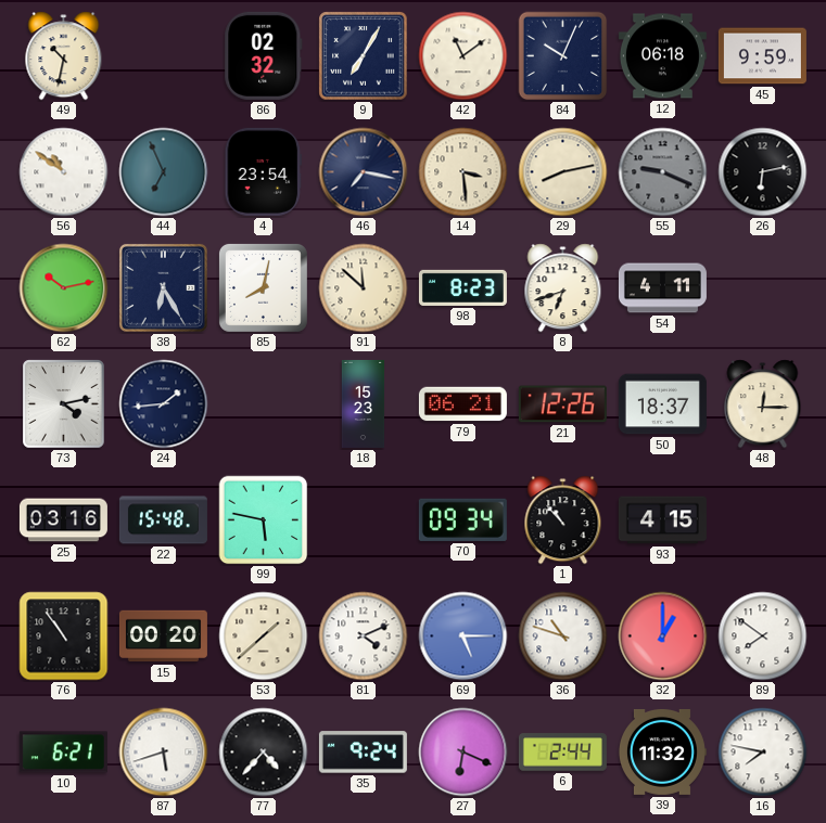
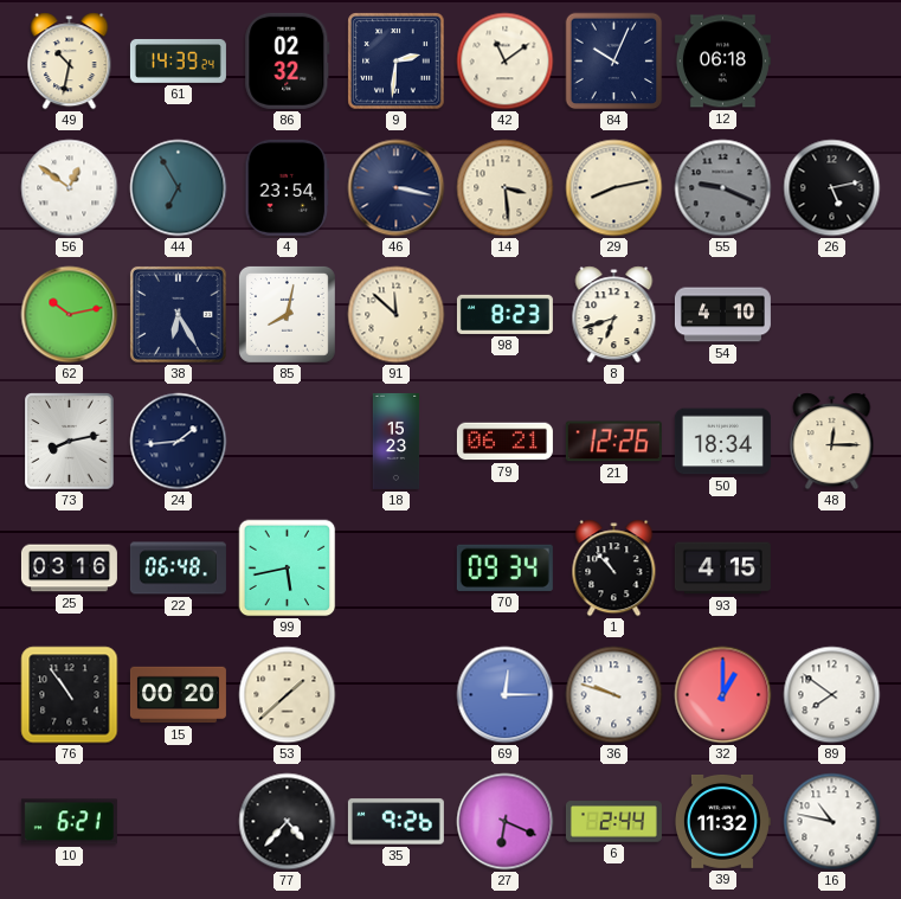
61: none -> 14:39
9: 7:05 -> 2:31
45: 9:59 -> none
56: 10:51 -> 12:51
44: 6:56 -> 6:55
46: 7:17 -> 3:17
26: 6:13 -> 5:13
54: 4:11 -> 4:10
73: 4:13 -> 8:13
50: 18:37 -> 18:34
22: 15:48 -> 06:48
99: 5:47 -> 5:43
81: 4:11 -> none
69: 5:15 -> 12:15
36: 10:48 -> 9:48
87: 5:42 -> none
35: 9:24 -> 9:26
16: 7:47 -> 10:47
